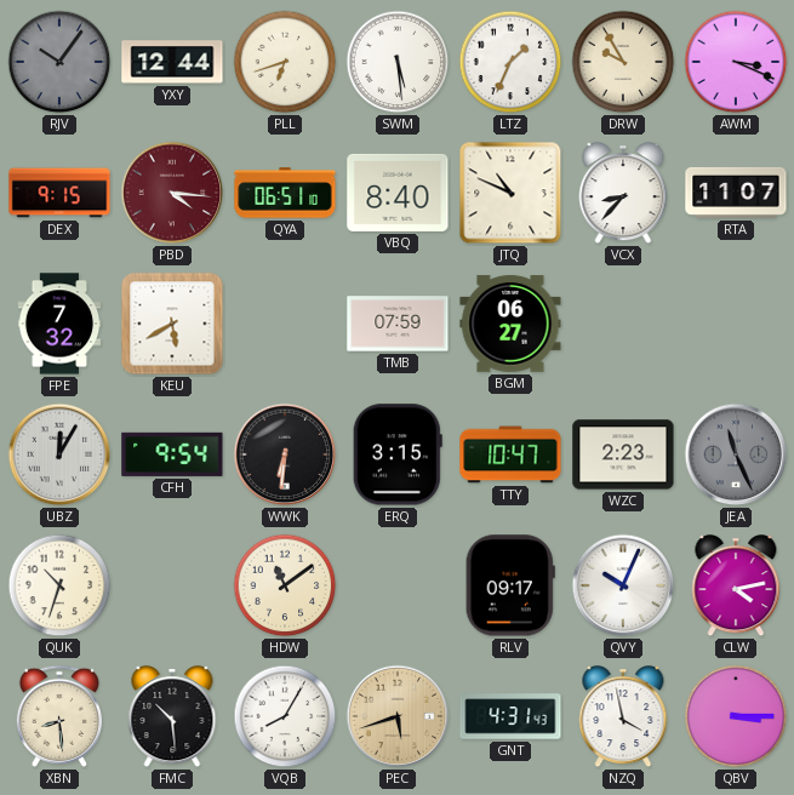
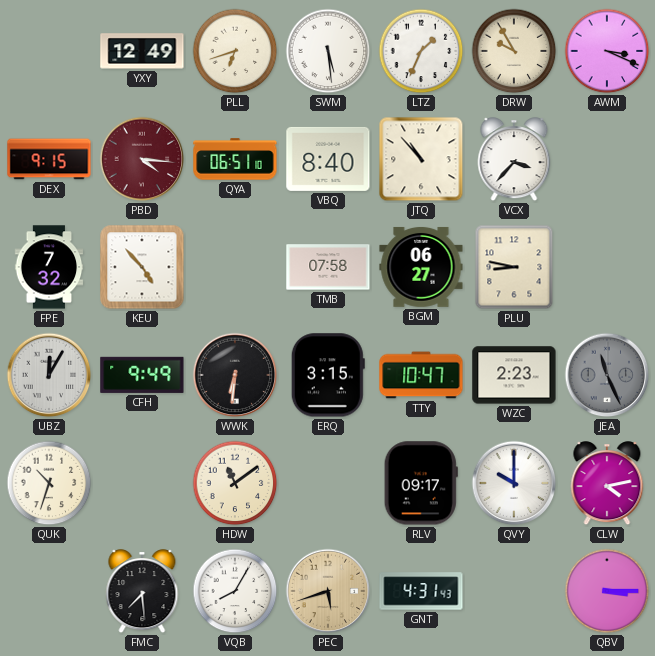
RJV: 10:06 -> none
YXY: 12:44 -> 12:49
JTQ: 10:49 -> 10:53
VCX: 8:37 -> 3:37
RTA: 11:07 -> none
KEU: 5:40 -> 4:53
TMB: 07:59 -> 07:58
PLU: none -> 8:47
CFH: 9:54 -> 9:49
QVY: 10:04 -> 10:00
XBN: 8:29 -> none
FMC: 10:29 -> 7:29
NZQ: 3:58 -> none
